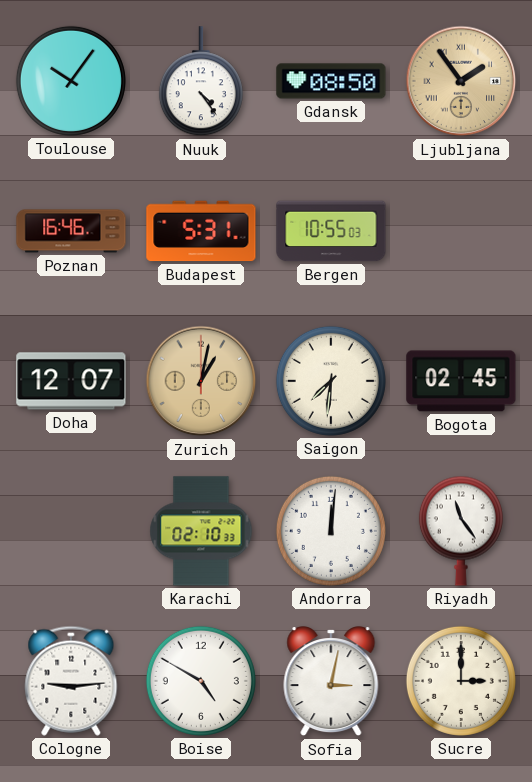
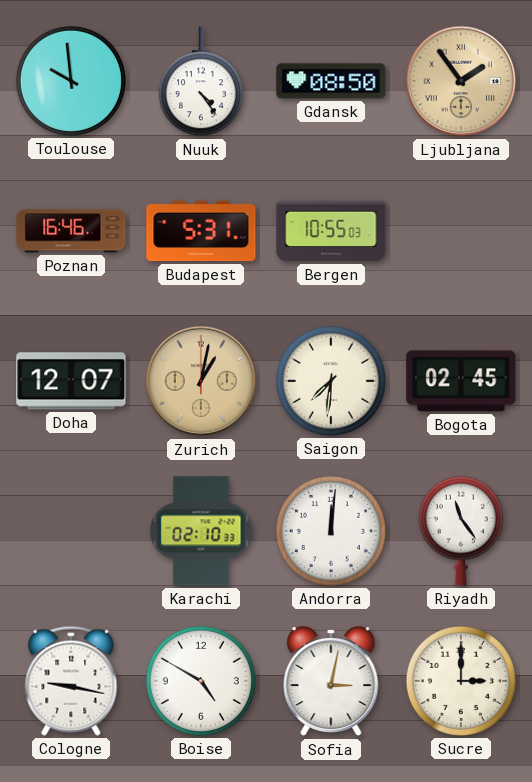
Toulouse: 10:06 -> 9:59
Cologne: 9:14 -> 9:17
